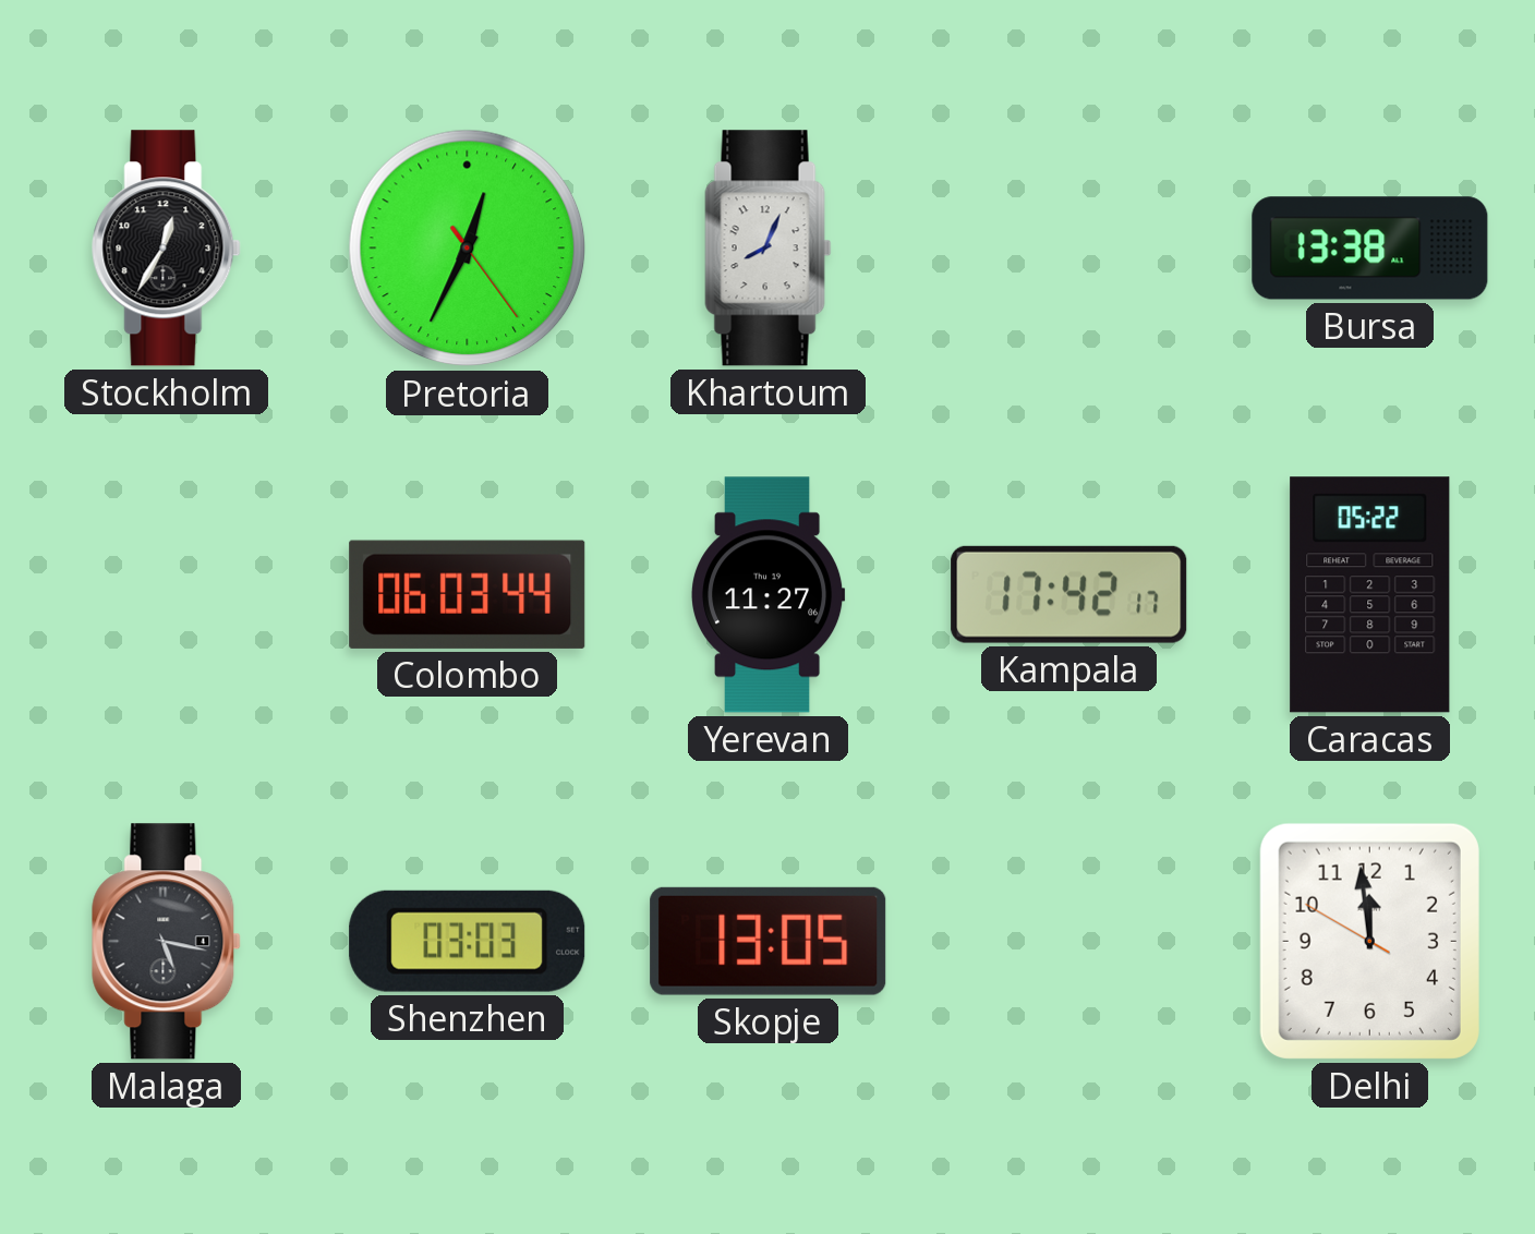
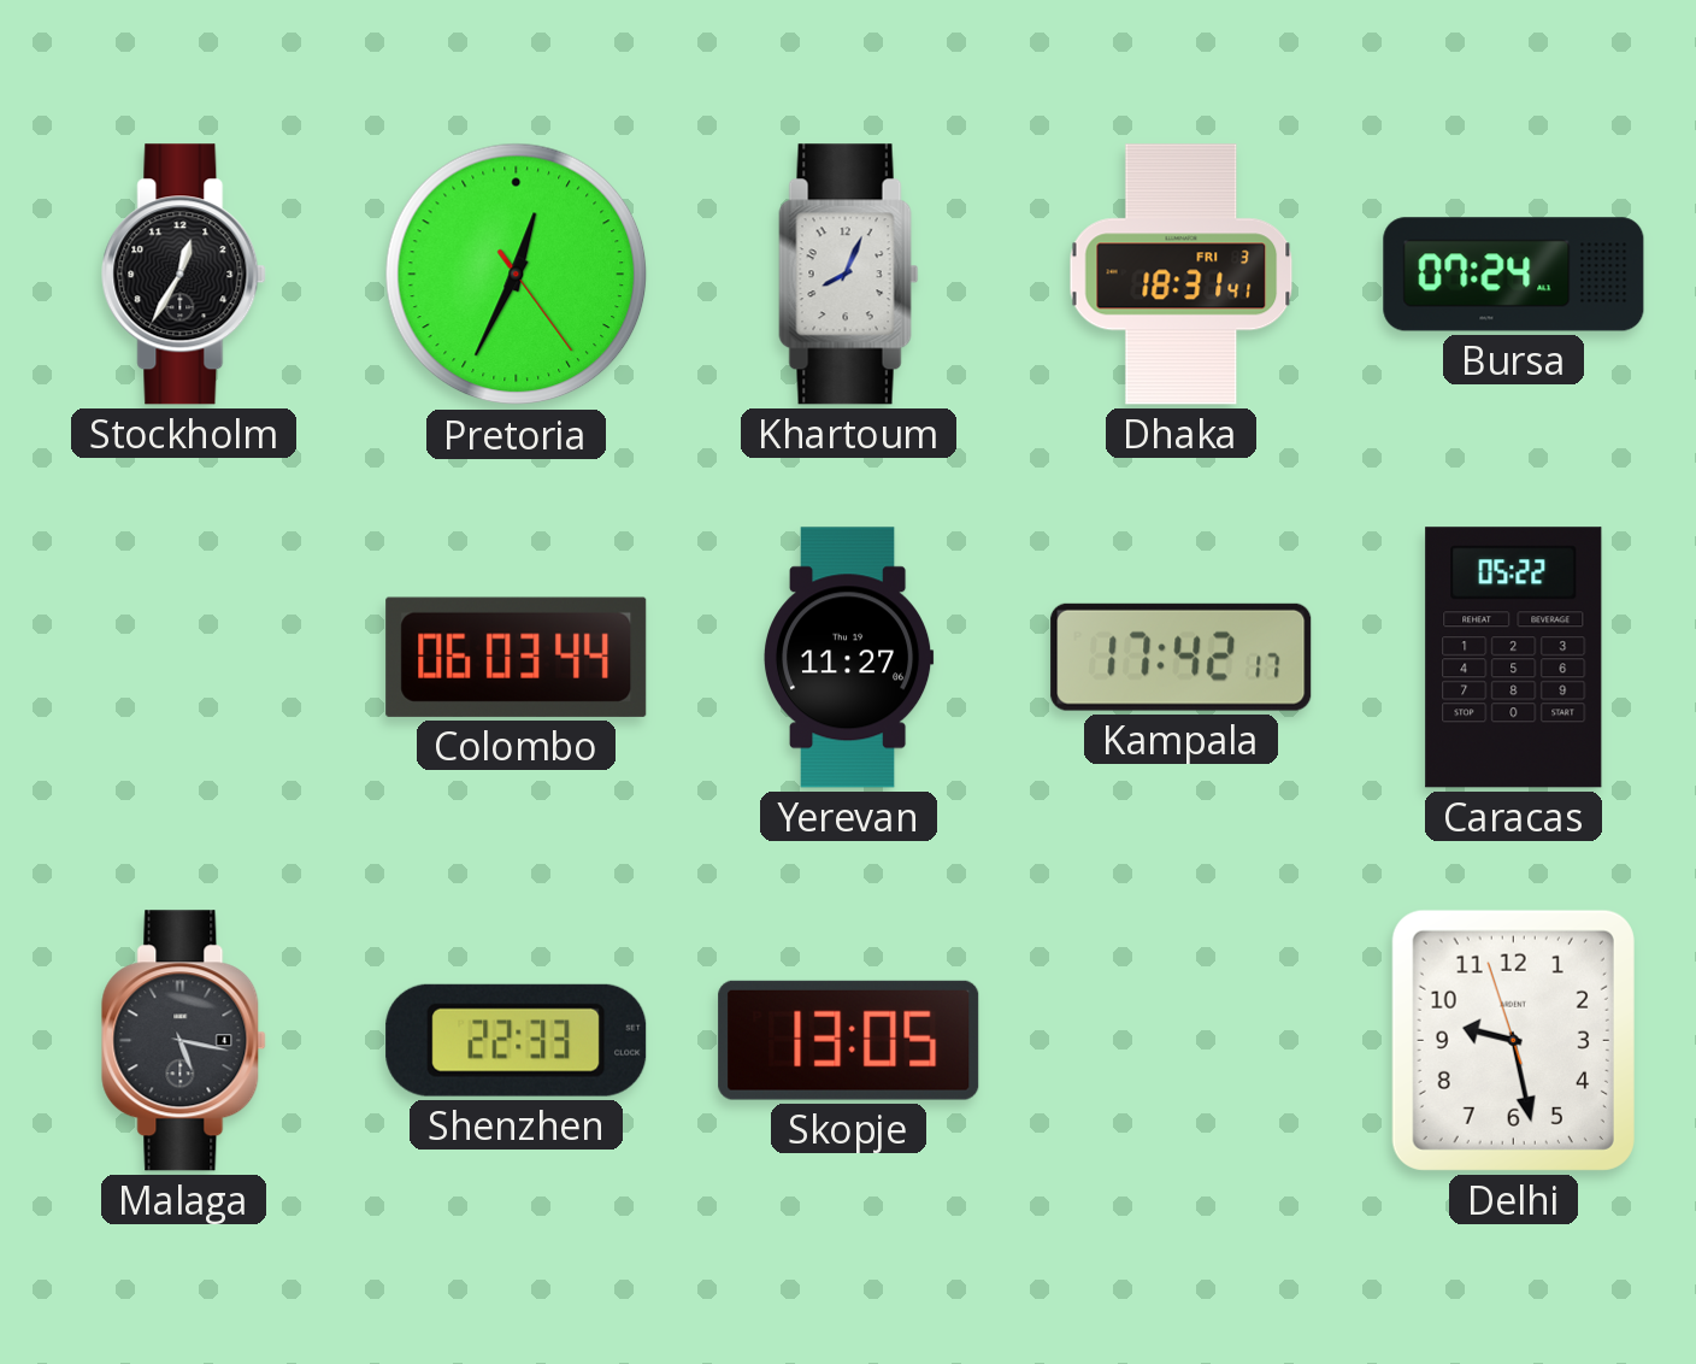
Dhaka: none -> 18:31
Bursa: 13:38 -> 07:24
Shenzhen: 03:03 -> 22:33
Delhi: 11:58 -> 9:27
